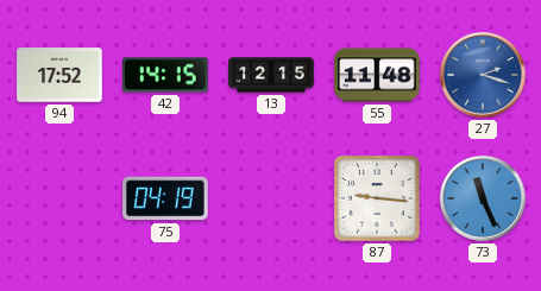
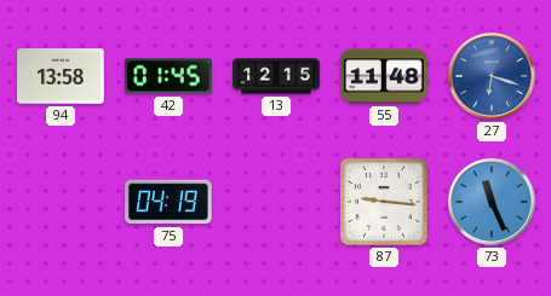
94: 17:52 -> 13:58
42: 14:15 -> 01:45
27: 2:18 -> 6:18
